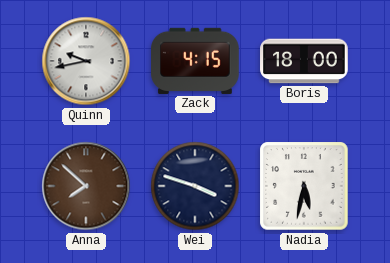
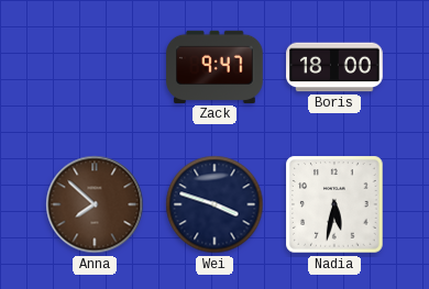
Quinn: 9:43 -> none
Zack: 4:15 -> 9:47
